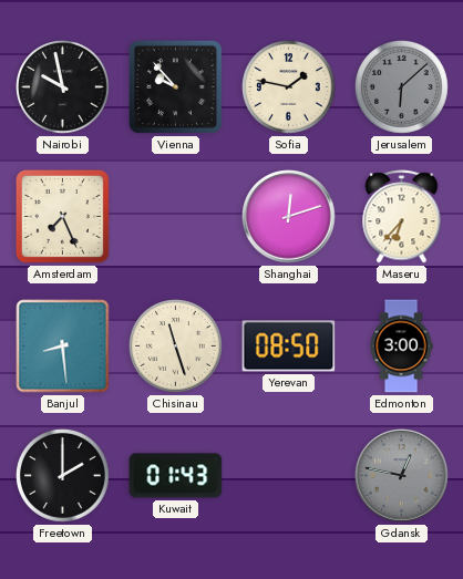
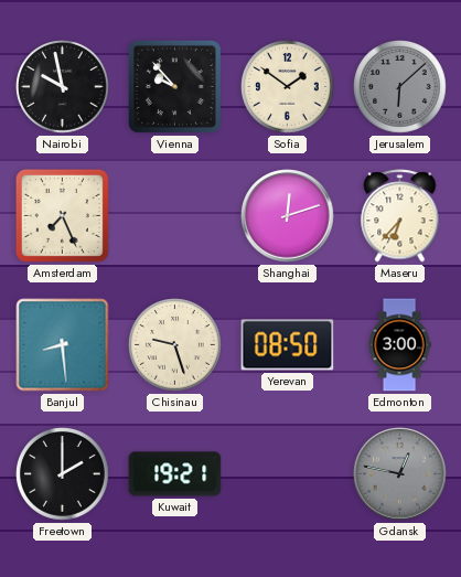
Sofia: 1:47 -> 1:51
Chisinau: 11:27 -> 9:27
Kuwait: 01:43 -> 19:21
